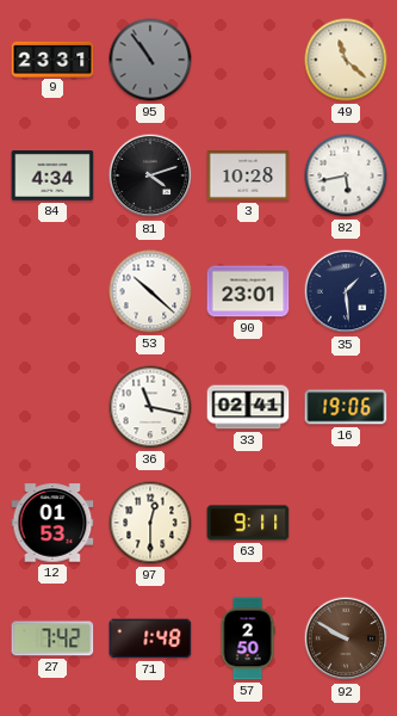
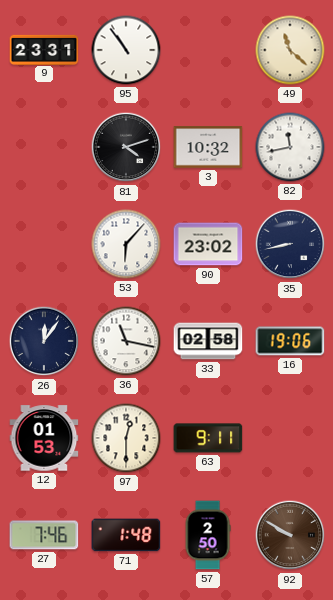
95 dial: grey -> white
84: 4:34 -> none
3: 10:28 -> 10:32
82: 5:43 -> 11:43
53: 10:22 -> 6:07
90: 23:01 -> 23:02
35: 1:29 -> 8:43
26: none -> 12:06
33: 02:41 -> 02:58
27: 7:42 -> 7:46
